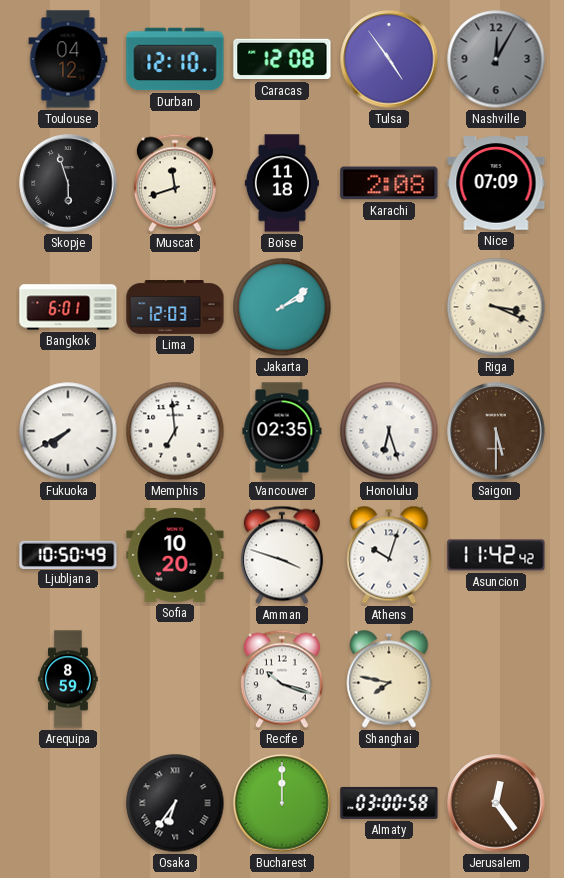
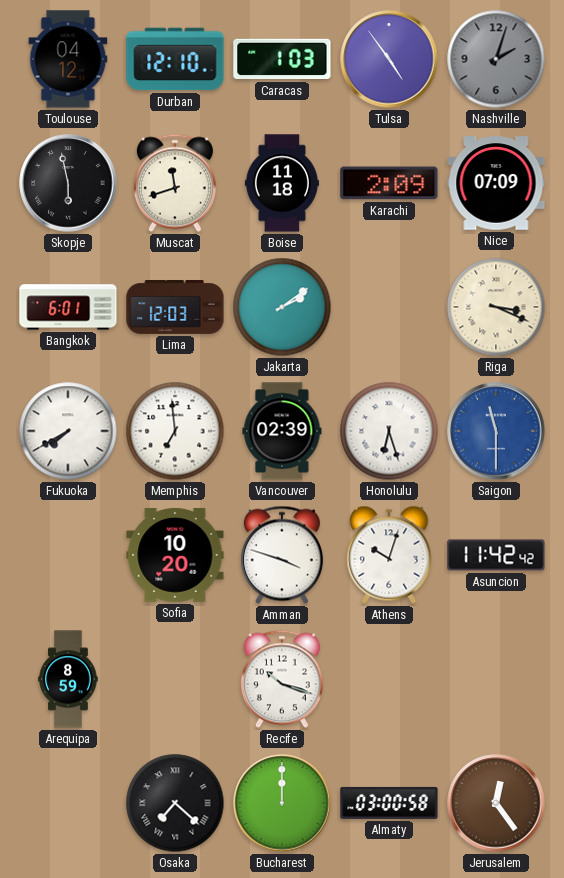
Caracas: 12:08 -> 1:03
Nashville: 12:05 -> 2:03
Skopje: 5:57 -> 5:58
Karachi: 2:08 -> 2:09
Vancouver: 02:35 -> 02:39
Saigon: 5:30 -> 11:30
Saigon dial: brown -> blue
Ljubljana: 10:50 -> none
Shanghai: 7:47 -> none
Osaka: 6:36 -> 7:22
